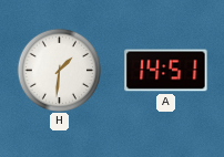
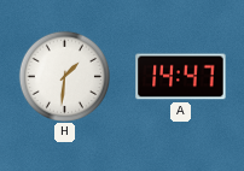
A: 14:51 -> 14:47
